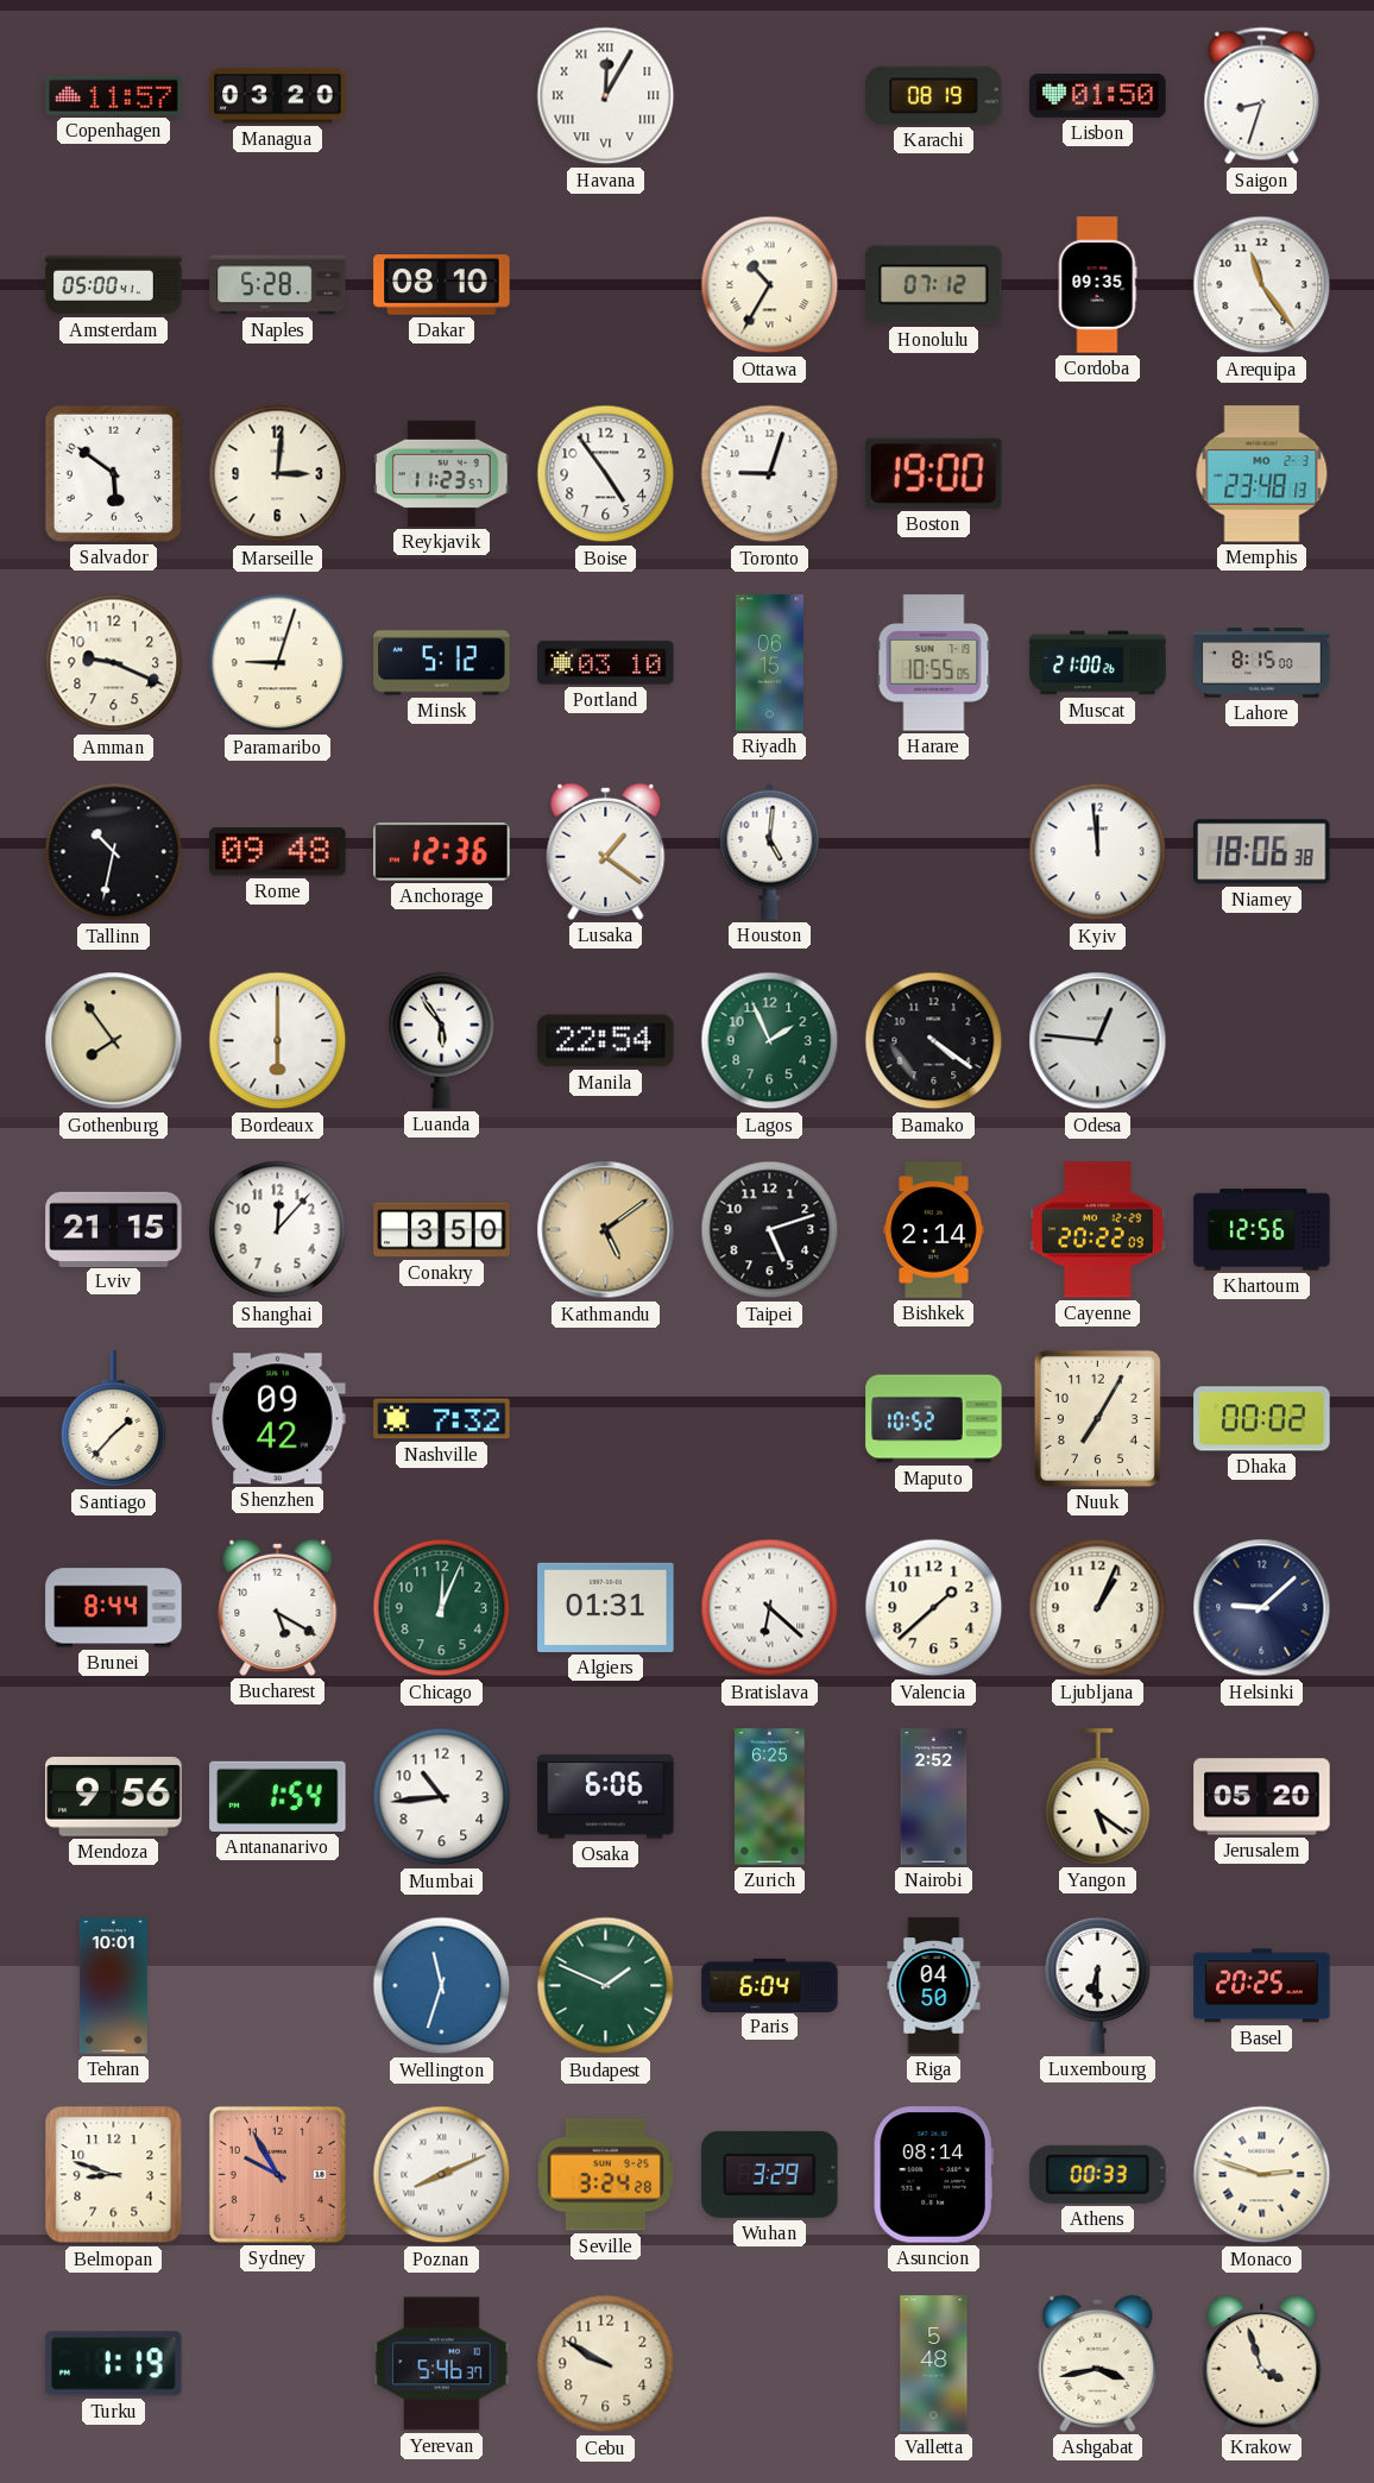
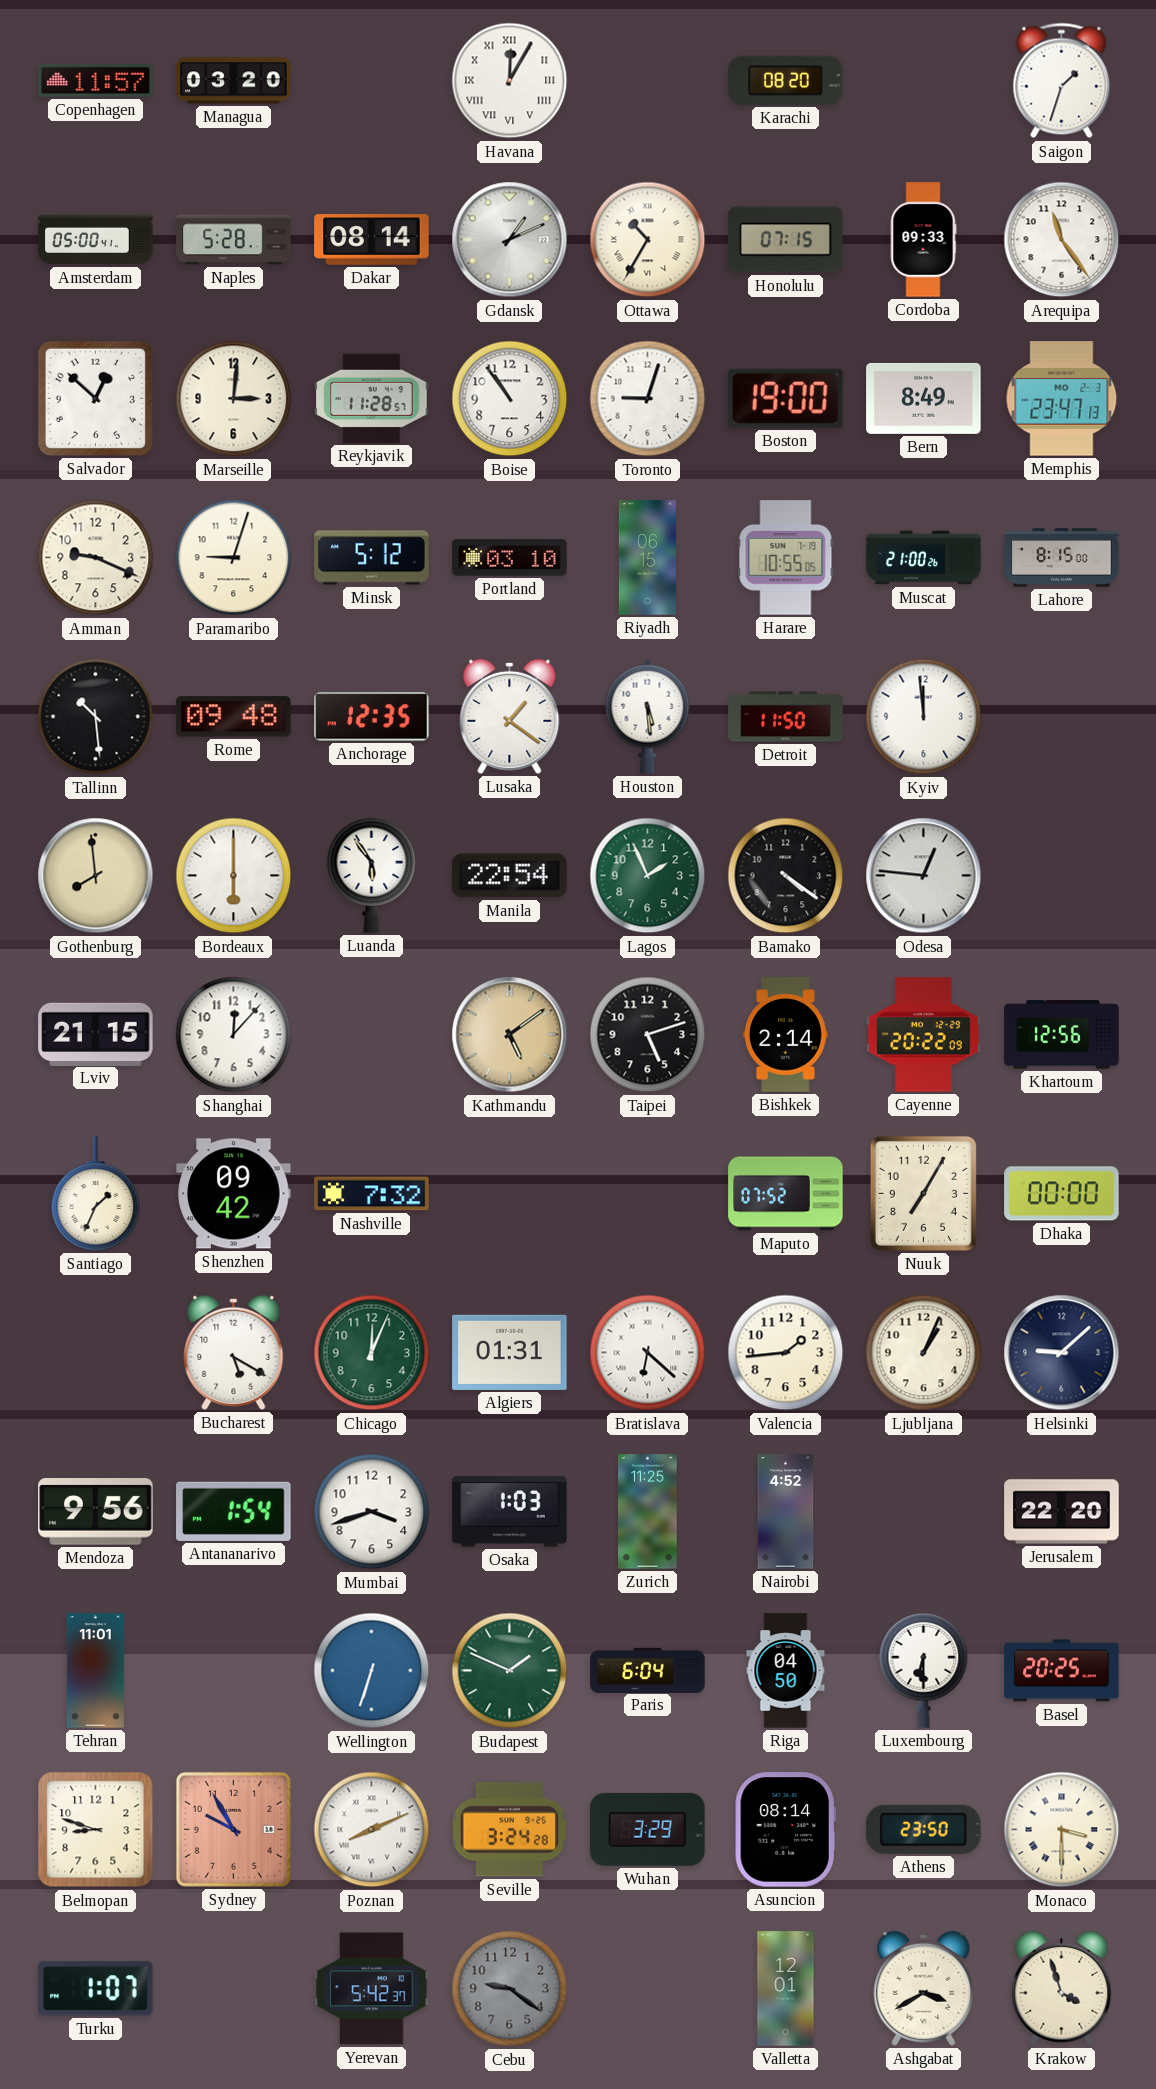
Karachi: 08:19 -> 08:20
Lisbon: 01:50 -> none
Saigon: 8:33 -> 1:33
Dakar: 08:10 -> 08:14
Gdansk: none -> 1:11
Honolulu: 07:12 -> 07:15
Cordoba: 09:35 -> 09:33
Salvador: 5:51 -> 12:52
Reykjavik: 11:23 -> 11:28
Boise: 4:54 -> 10:54
Bern: none -> 8:49
Memphis: 23:48 -> 23:47
Tallinn: 10:32 -> 10:29
Anchorage: 12:36 -> 12:35
Houston: 5:01 -> 5:29
Detroit: none -> 11:50
Niamey: 18:06 -> none
Gothenburg: 7:54 -> 7:59
Conakry: 3:50 -> none
Santiago: 1:37 -> 1:34
Maputo: 10:52 -> 07:52
Dhaka: 00:02 -> 00:00
Brunei: 8:44 -> none
Valencia: 1:38 -> 1:44
Mumbai: 10:44 -> 3:42
Osaka: 6:06 -> 1:03
Zurich: 6:25 -> 11:25
Nairobi: 2:52 -> 4:52
Yangon: 5:21 -> none
Jerusalem: 05:20 -> 22:20
Tehran: 10:01 -> 11:01
Wellington: 11:33 -> 6:33
Athens: 00:33 -> 23:50
Monaco: 2:48 -> 3:30
Turku: 1:19 -> 1:07
Yerevan: 5:46 -> 5:42
Cebu: 9:50 -> 9:21
Cebu dial: cream -> grey
Valletta: 5:48 -> 12:01
Ashgabat: 3:43 -> 3:40
